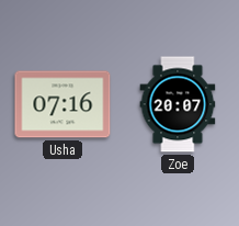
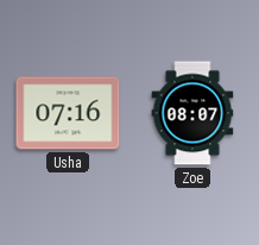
Zoe: 20:07 -> 08:07
